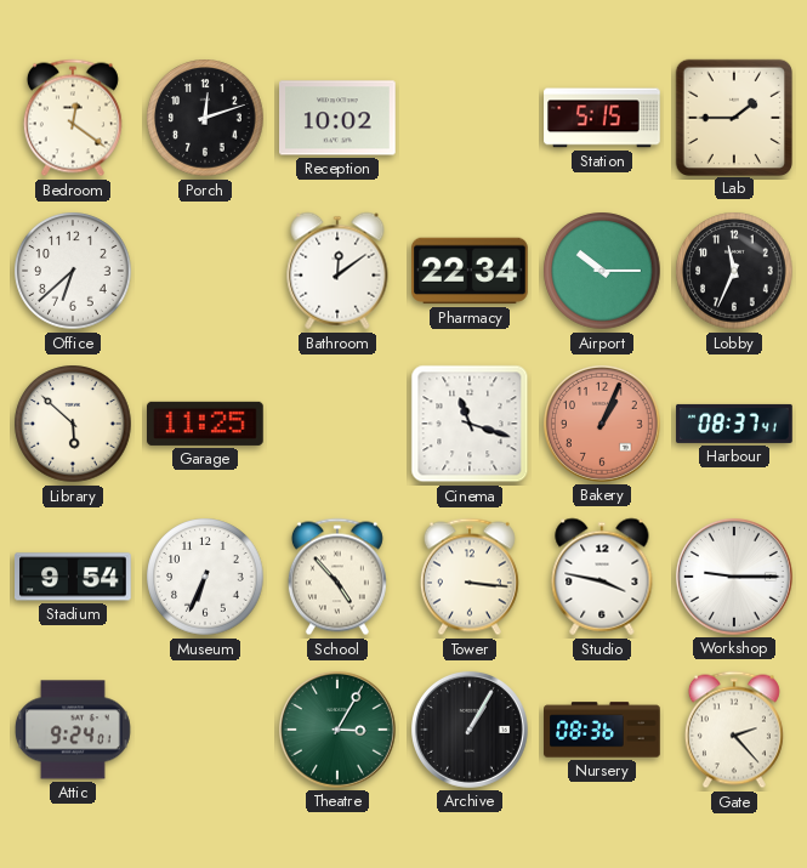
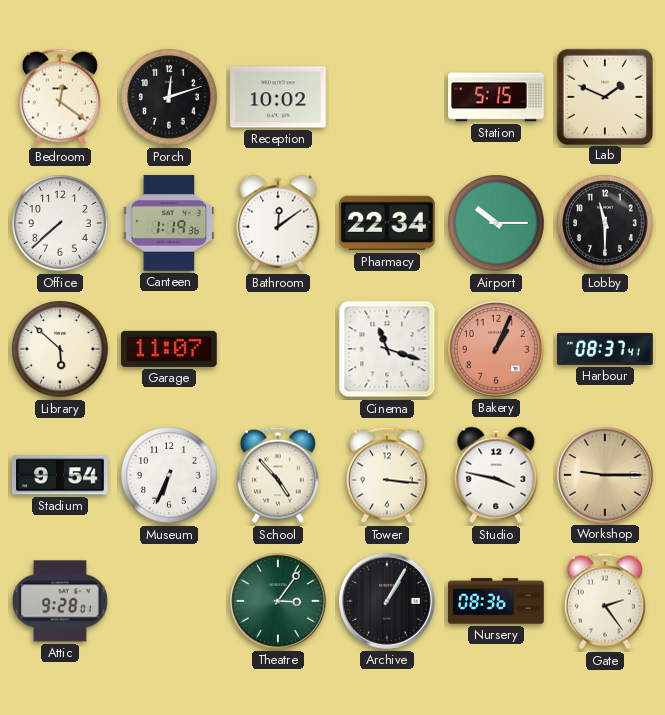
Lab: 1:45 -> 1:49
Office: 6:38 -> 7:38
Canteen: none -> 1:19
Lobby: 11:34 -> 11:30
Garage: 11:25 -> 11:07
Workshop dial: white -> champagne
Attic: 9:24 -> 9:28
Theatre: 3:05 -> 3:06
Gate: 2:23 -> 2:24
